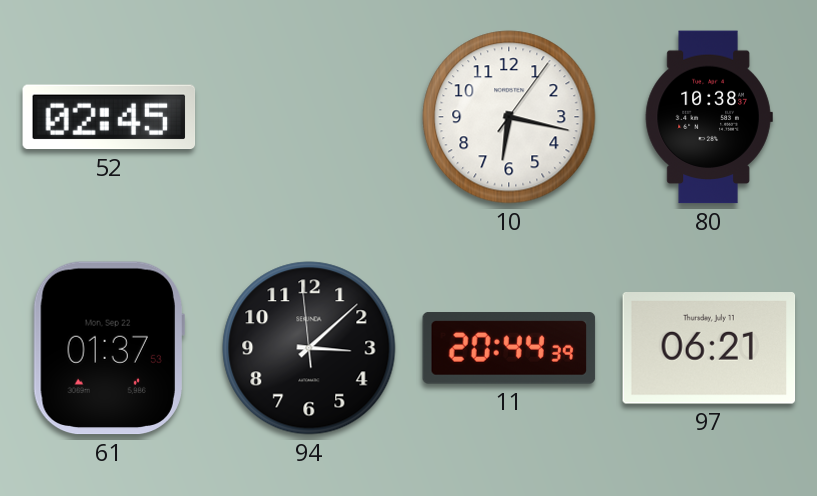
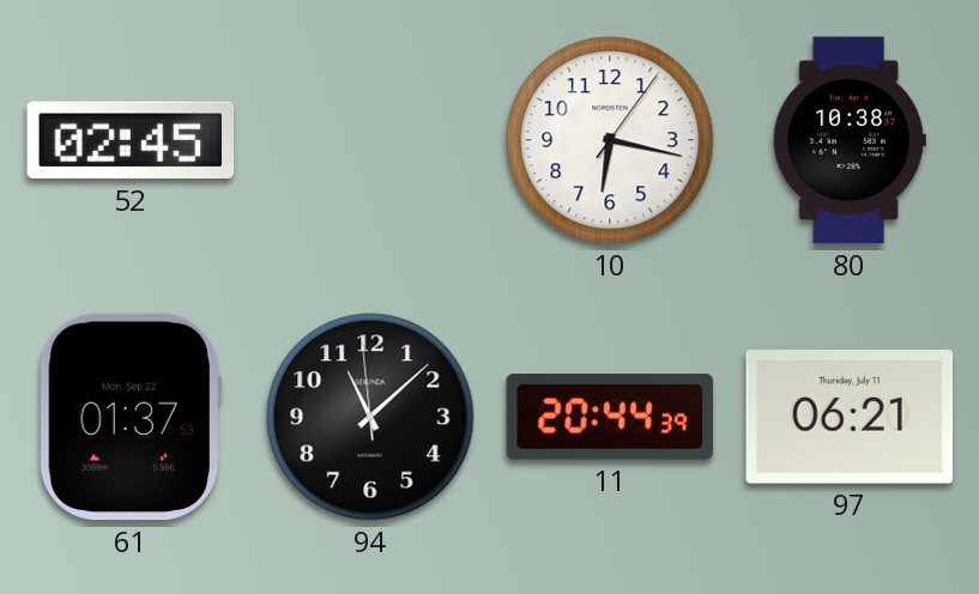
94: 3:07 -> 11:07
